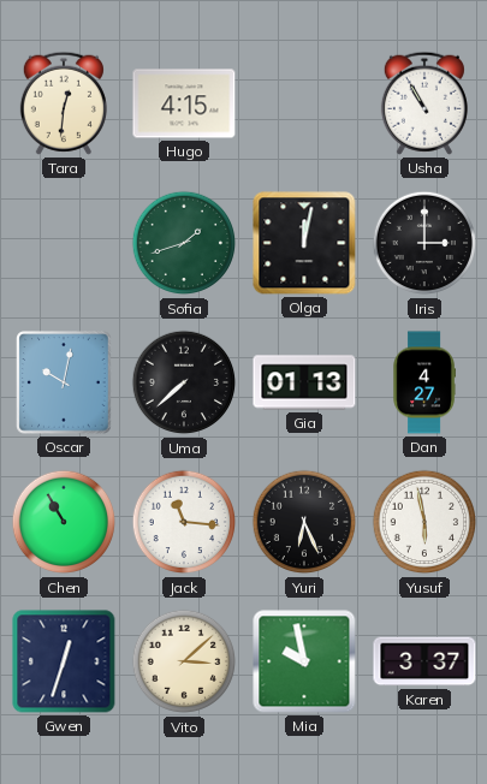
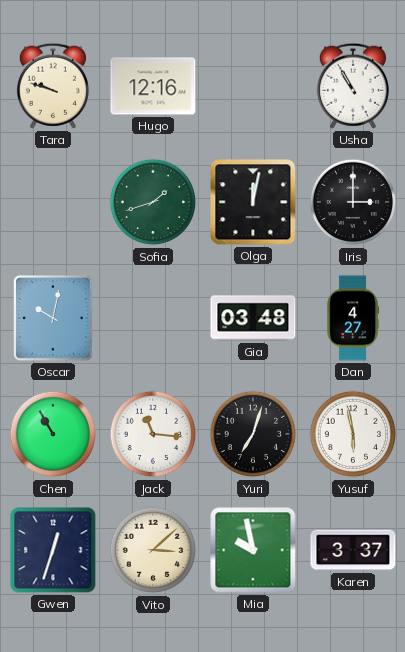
Tara: 12:31 -> 9:48
Hugo: 4:15 -> 12:16
Uma: 7:38 -> none
Gia: 01:13 -> 03:48
Yuri: 6:26 -> 7:03
